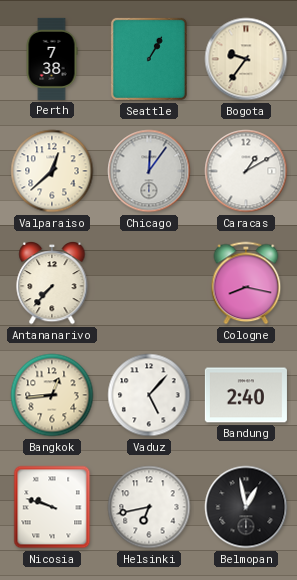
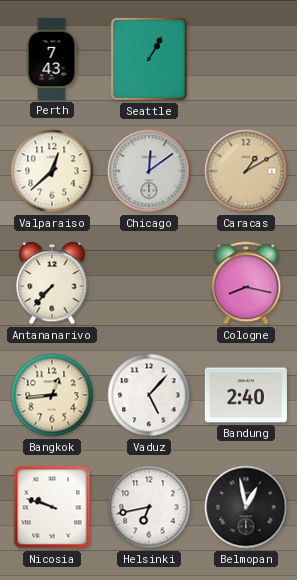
Perth: 7:38 -> 7:43
Bogota: 9:36 -> none
Chicago: 12:06 -> 12:09
Caracas dial: white -> champagne
